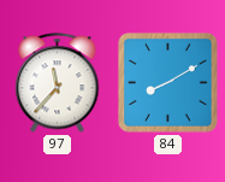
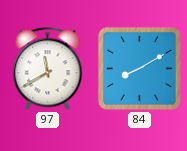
97: 11:37 -> 11:40
